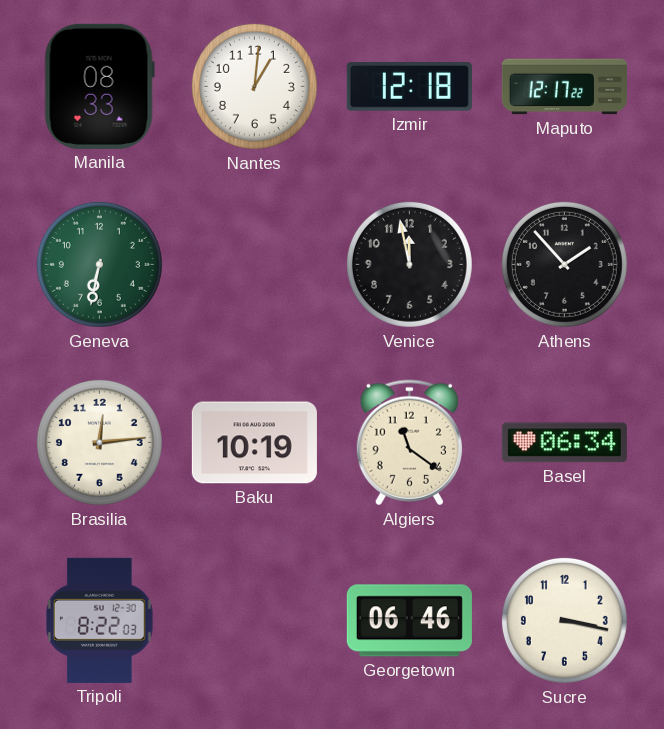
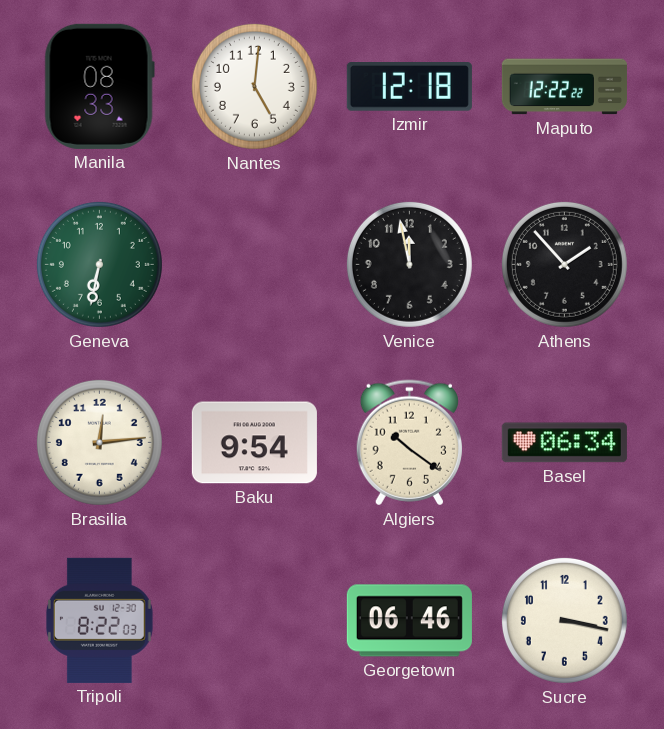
Nantes: 1:01 -> 5:01
Maputo: 12:17 -> 12:22
Baku: 10:19 -> 9:54
Algiers: 11:21 -> 10:21
